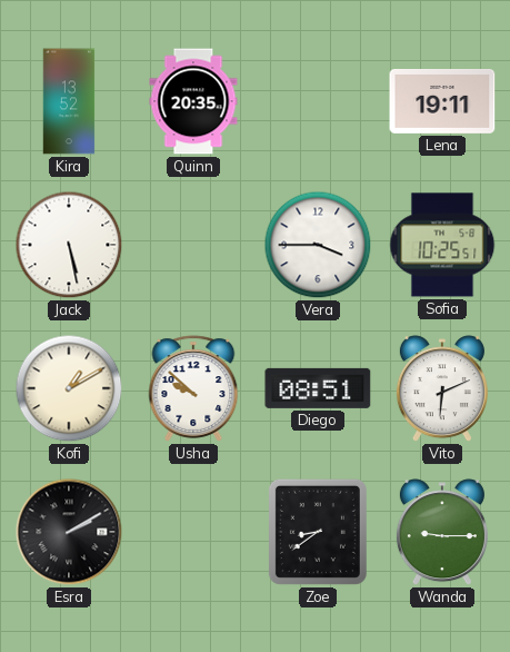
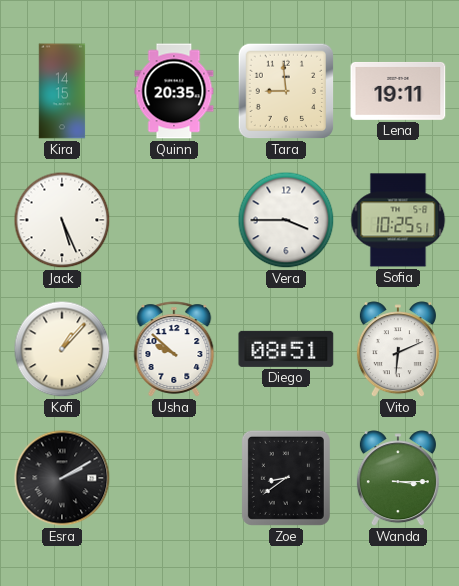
Kira: 13:52 -> 14:15
Tara: none -> 8:59
Jack: 5:28 -> 5:26
Kofi: 1:10 -> 1:07
Wanda: 9:15 -> 3:15
